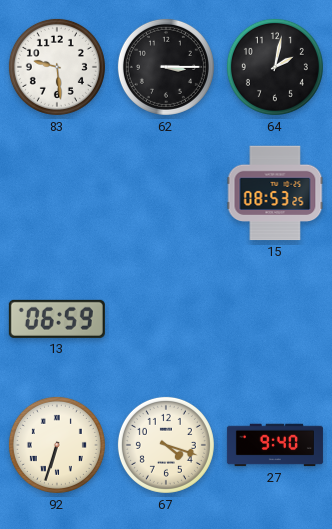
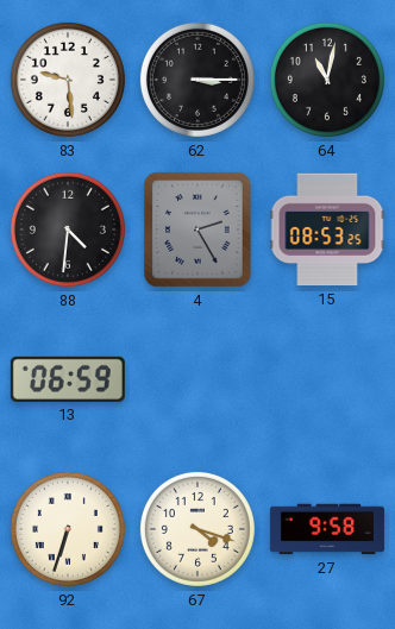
64: 2:02 -> 11:02
88: none -> 4:31
4: none -> 2:25
27: 9:40 -> 9:58
